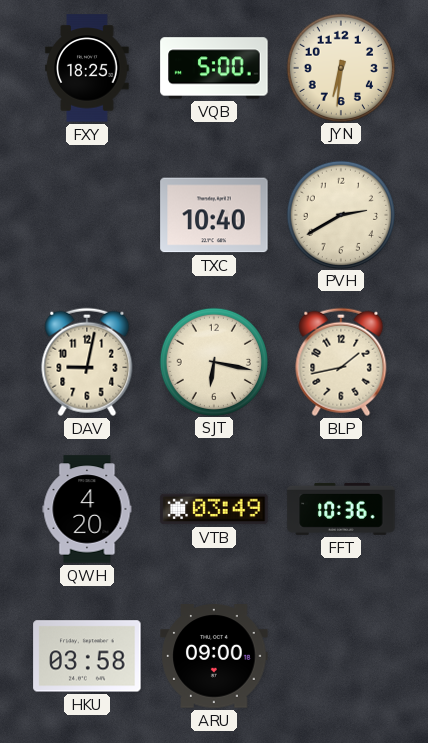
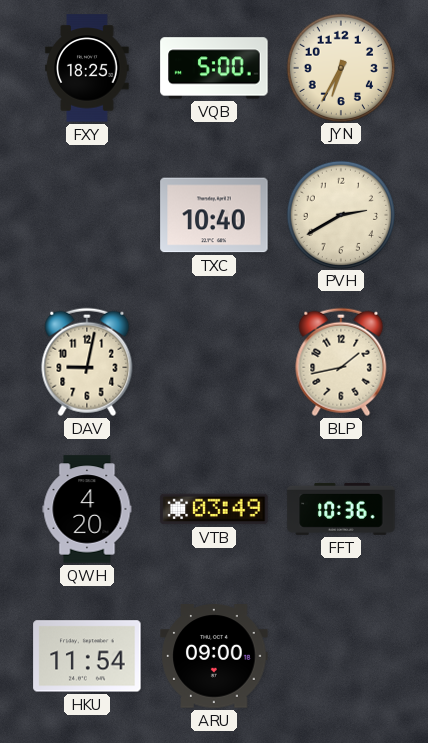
JYN: 6:31 -> 6:35
SJT: 6:17 -> none
HKU: 03:58 -> 11:54
